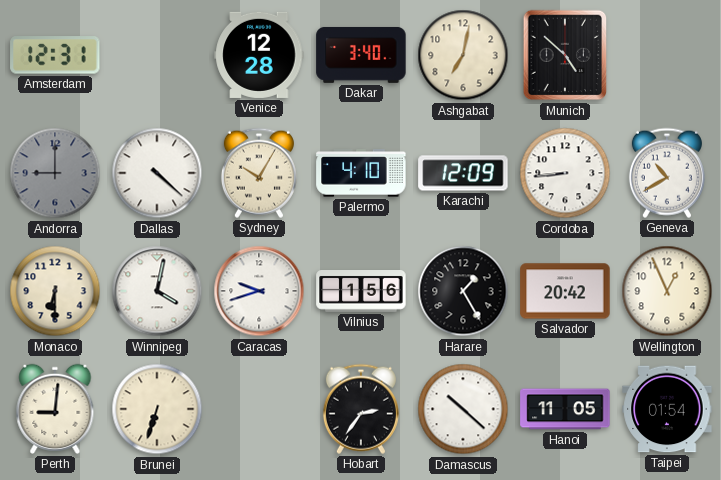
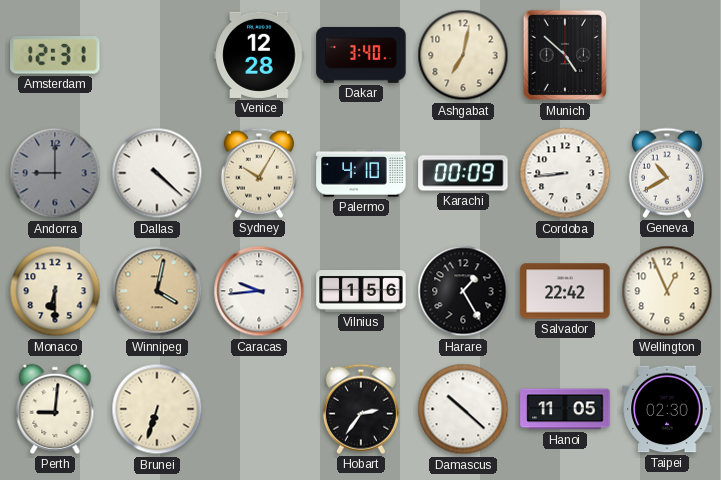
Karachi: 12:09 -> 00:09
Winnipeg dial: white -> champagne
Caracas: 9:42 -> 9:44
Salvador: 20:42 -> 22:42
Taipei: 01:54 -> 02:30
